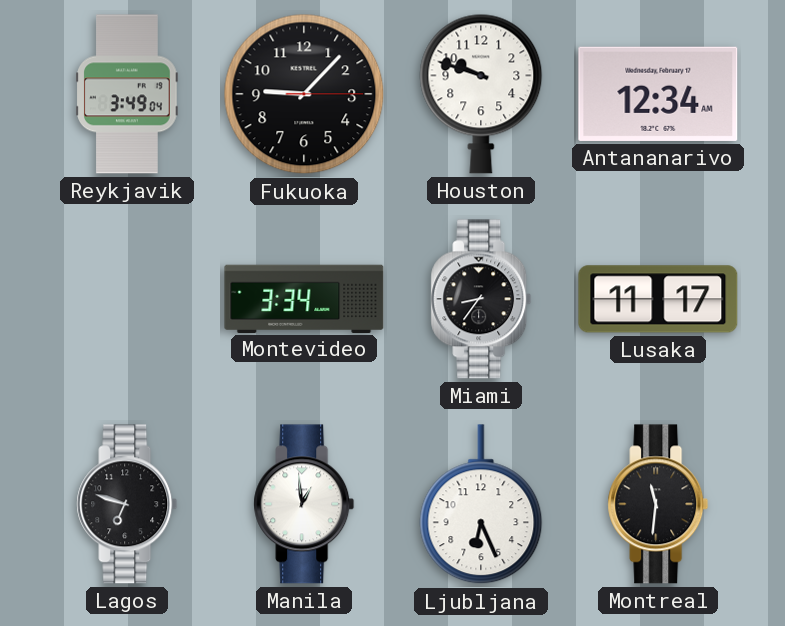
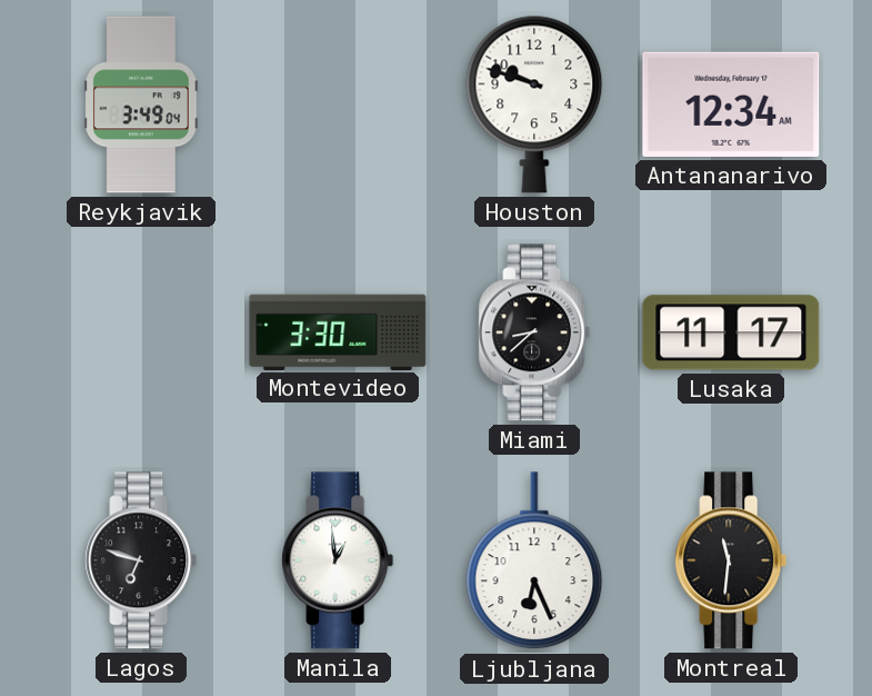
Fukuoka: 9:07 -> none
Montevideo: 3:34 -> 3:30
Miami: 8:36 -> 8:38
